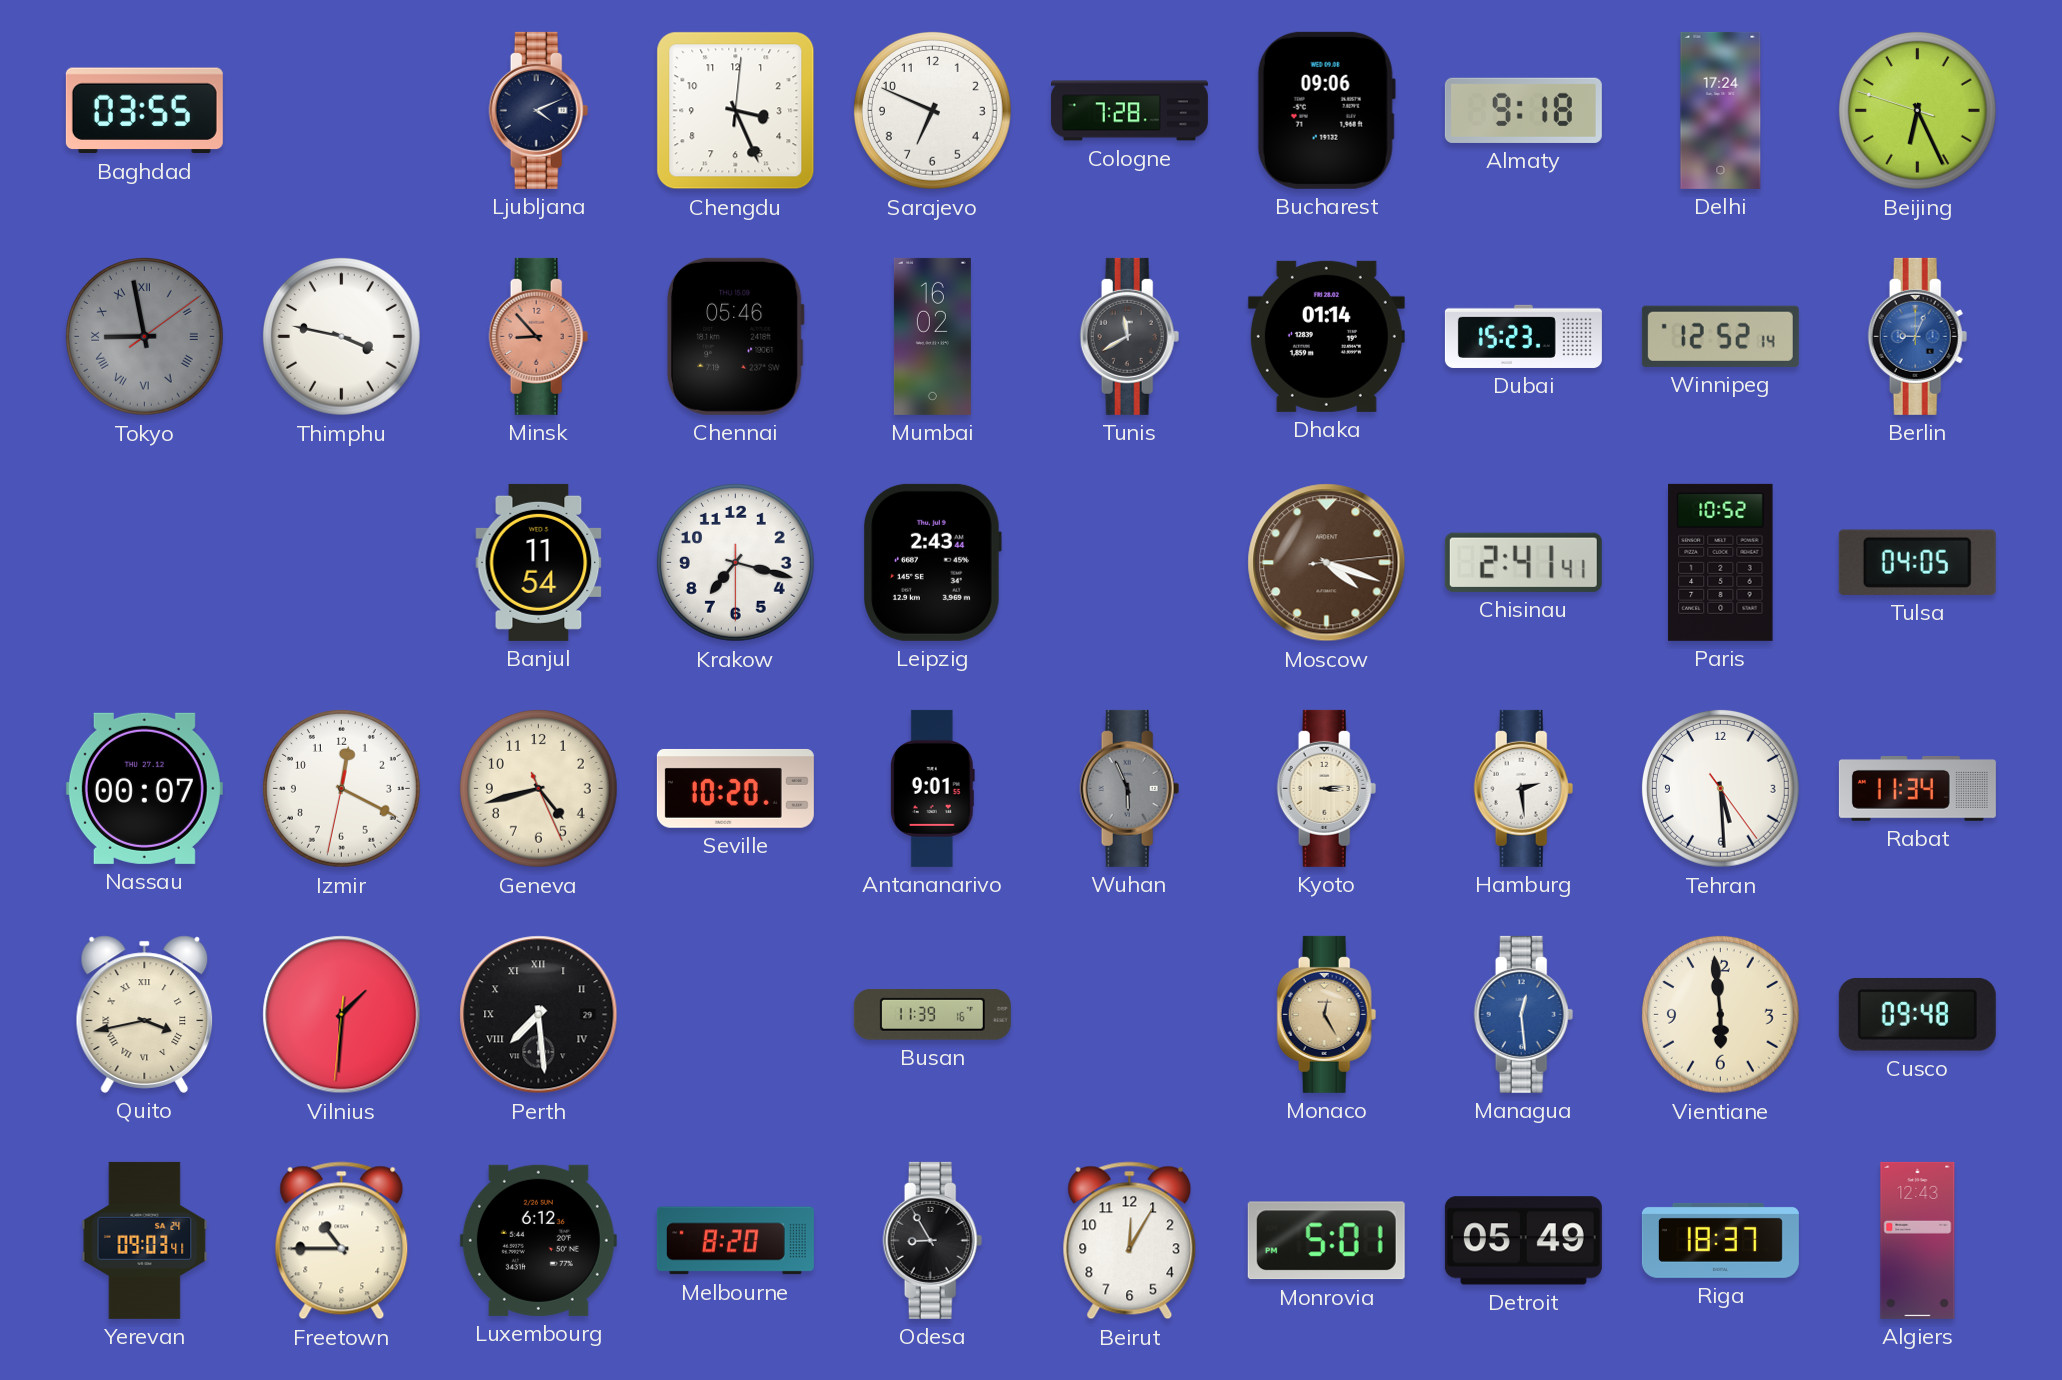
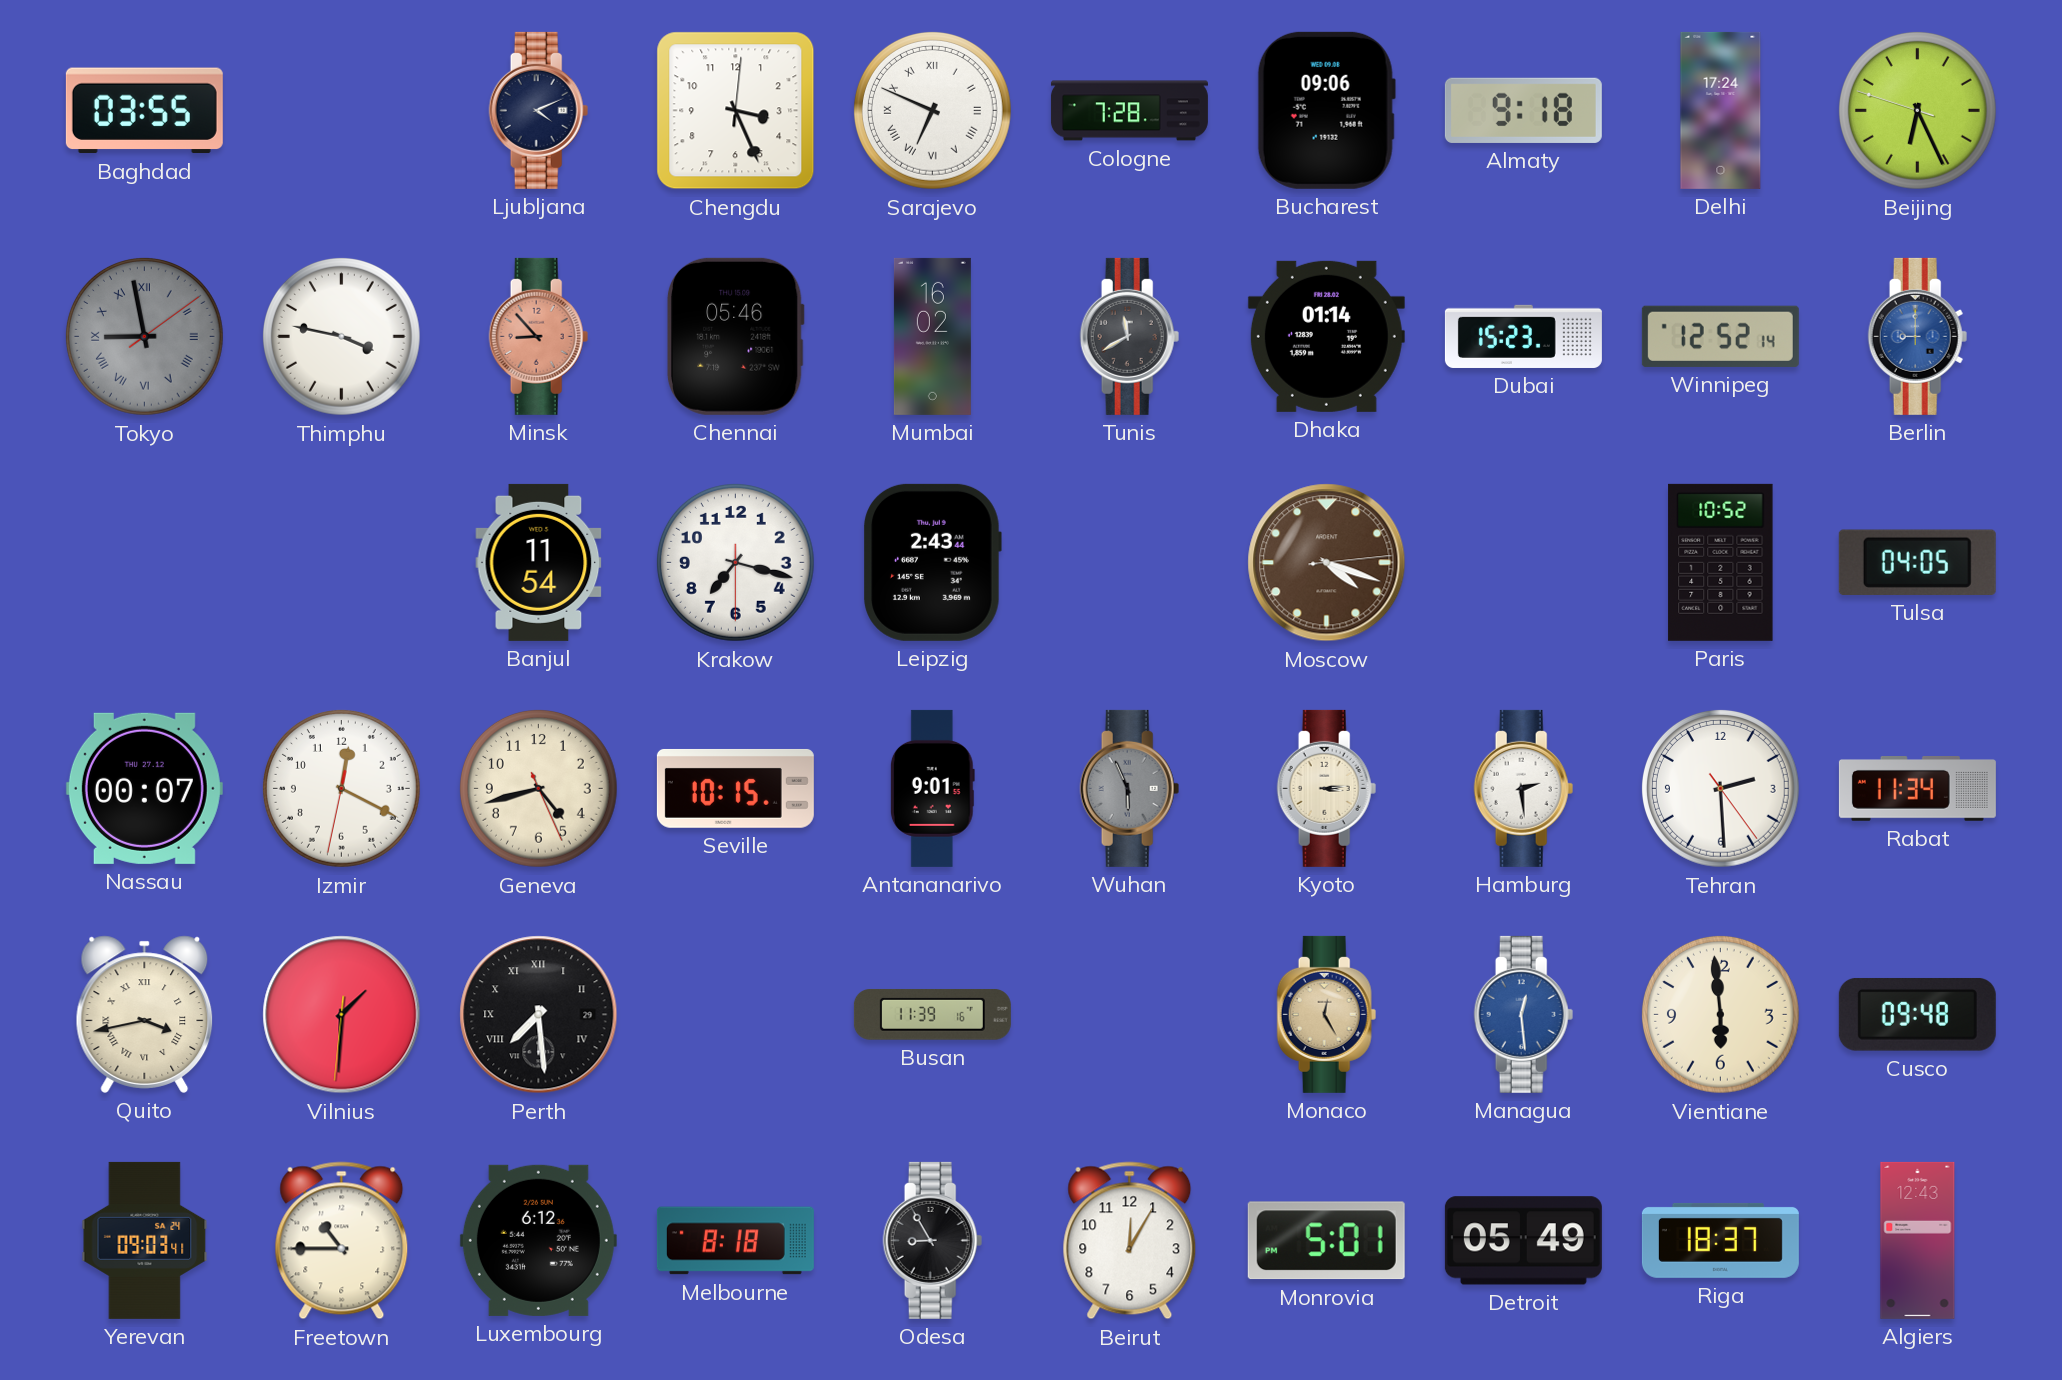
Sarajevo numerals: Arabic -> Roman
Berlin: 9:04 -> 9:00
Chisinau: 2:41 -> none
Seville: 10:20 -> 10:15
Tehran: 5:29 -> 2:29
Melbourne: 8:20 -> 8:18
